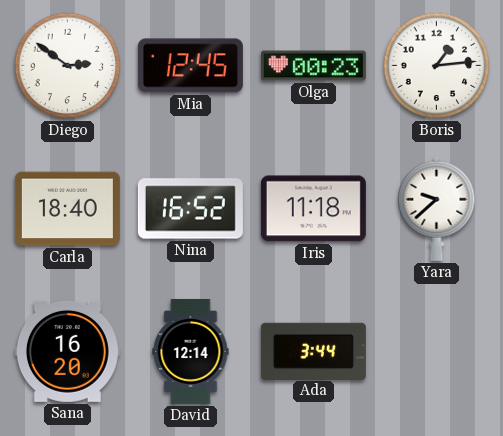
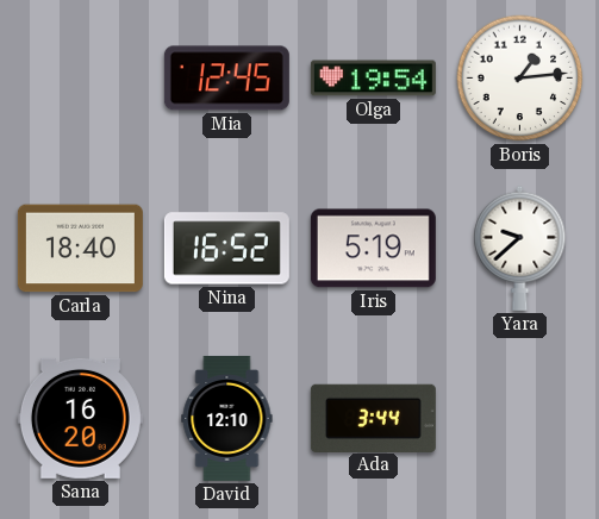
Diego: 2:51 -> none
Olga: 00:23 -> 19:54
Iris: 11:18 -> 5:19
David: 12:14 -> 12:10
